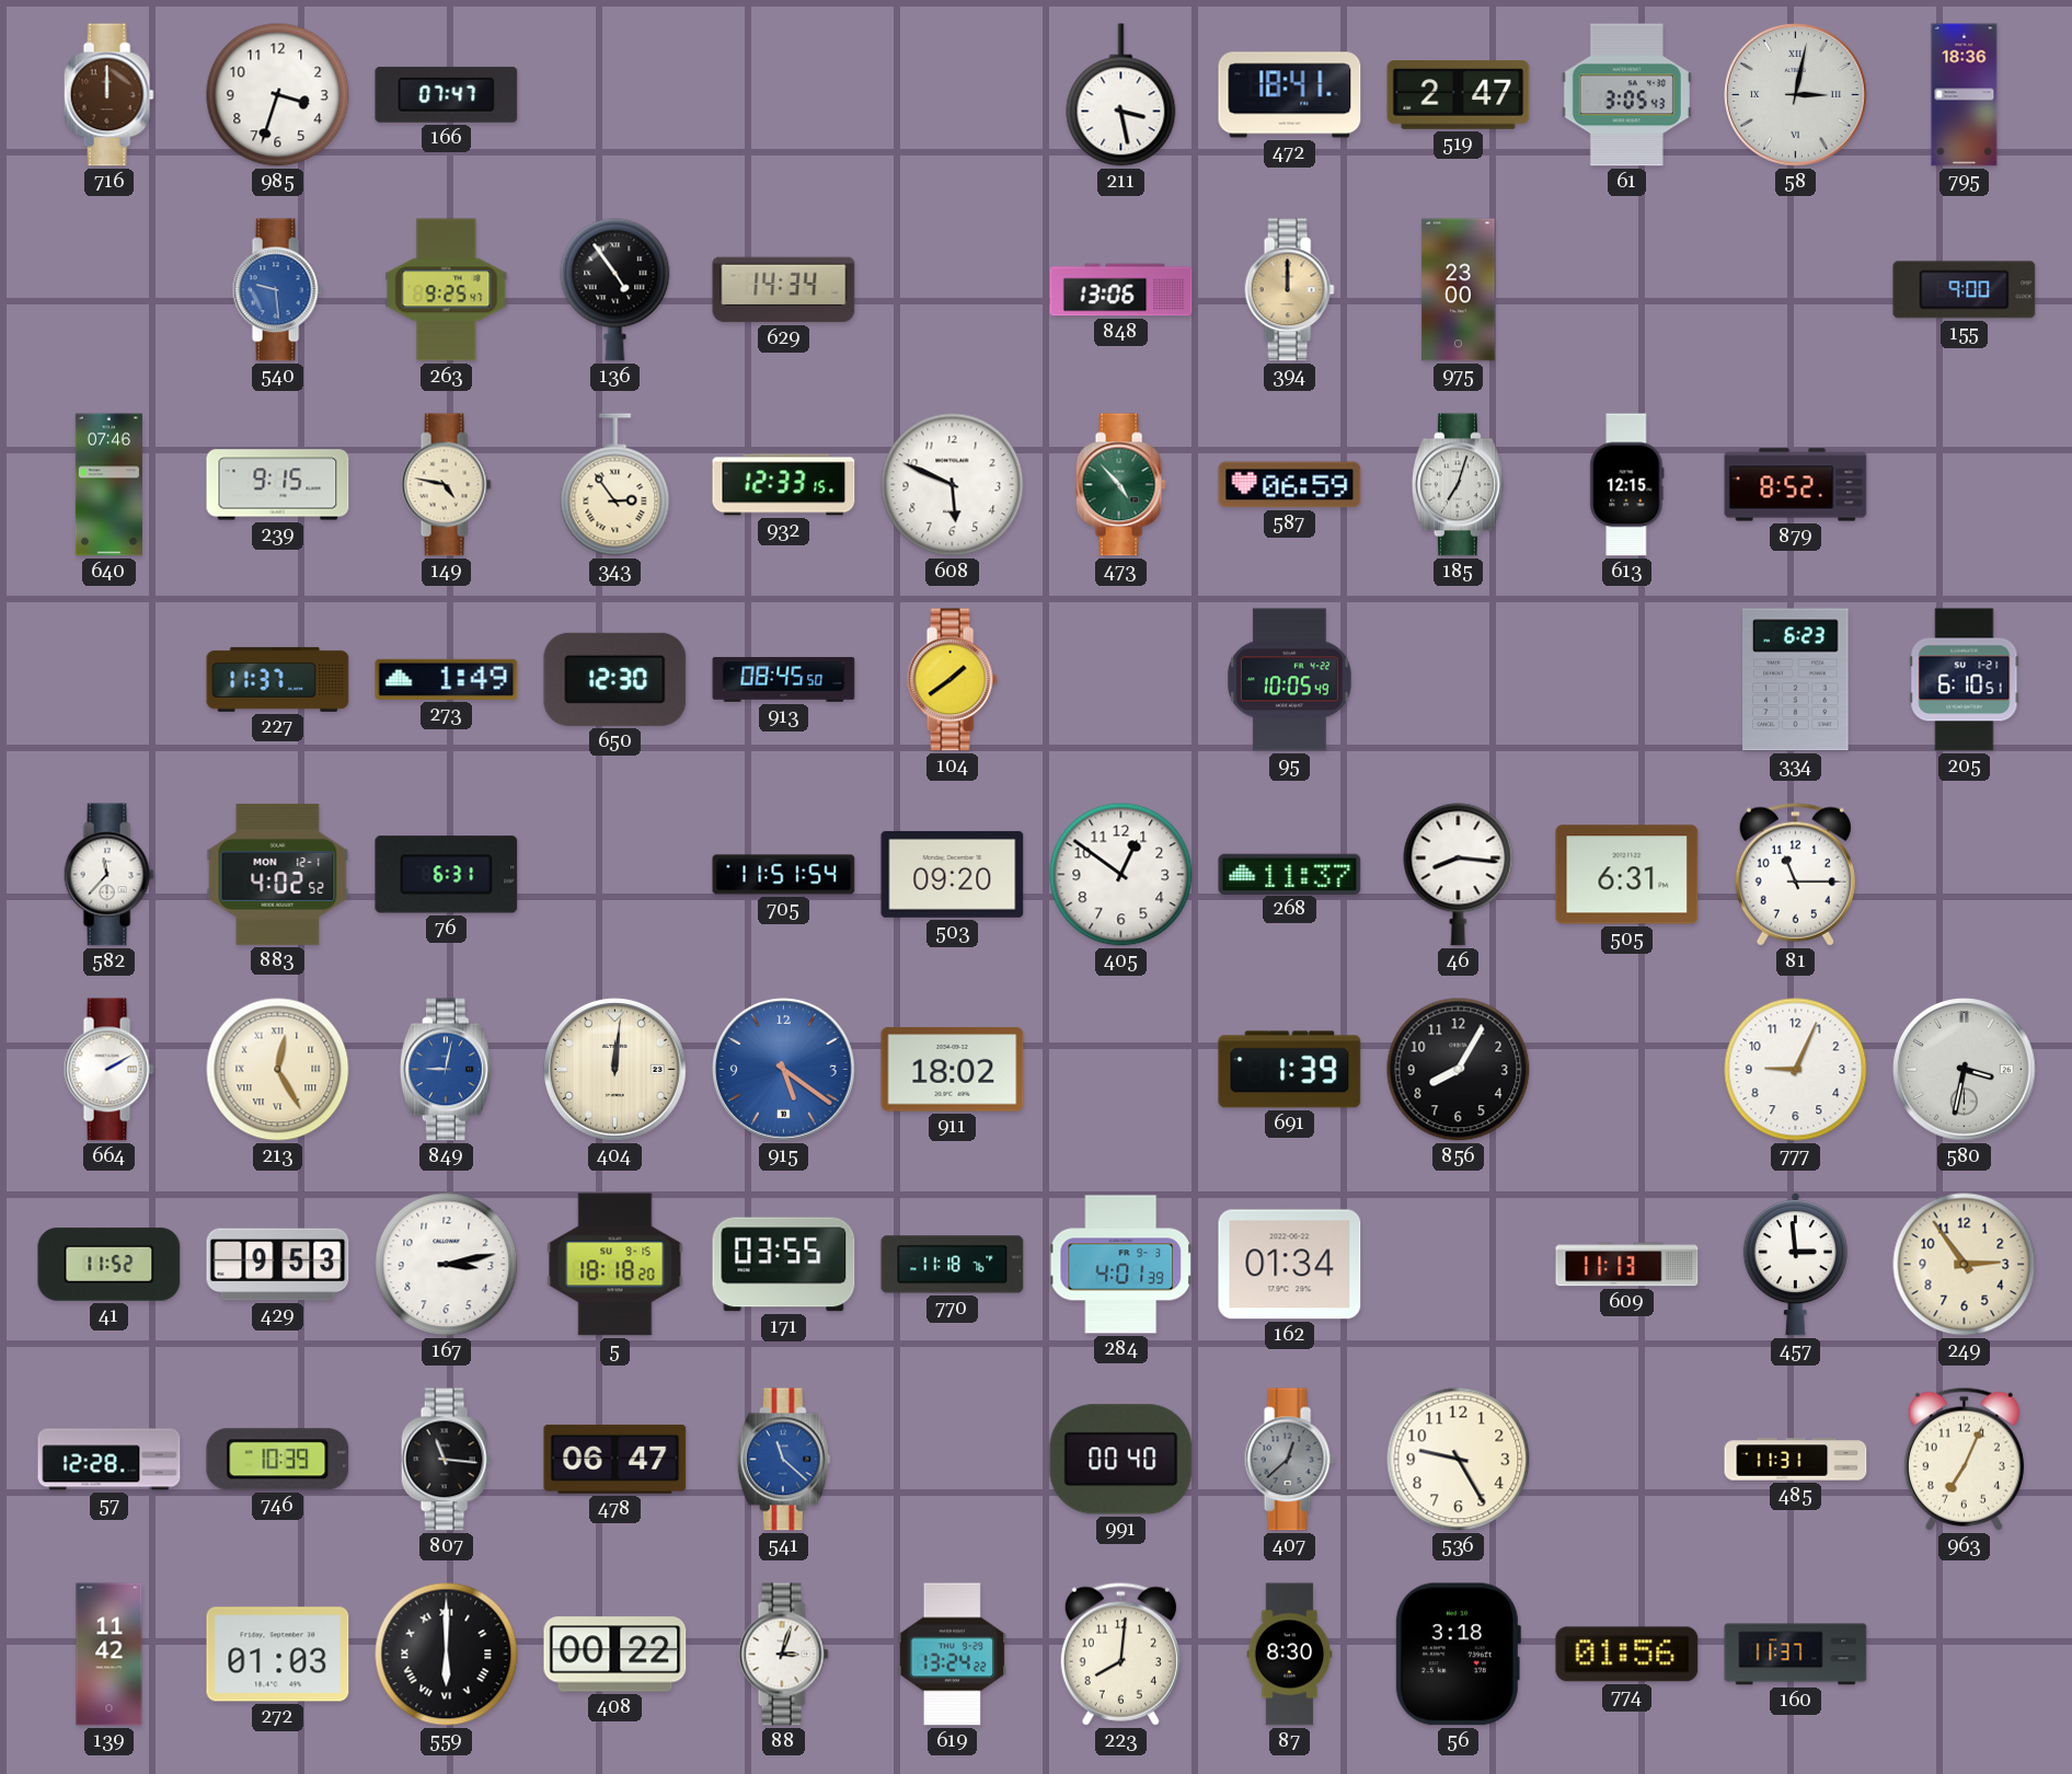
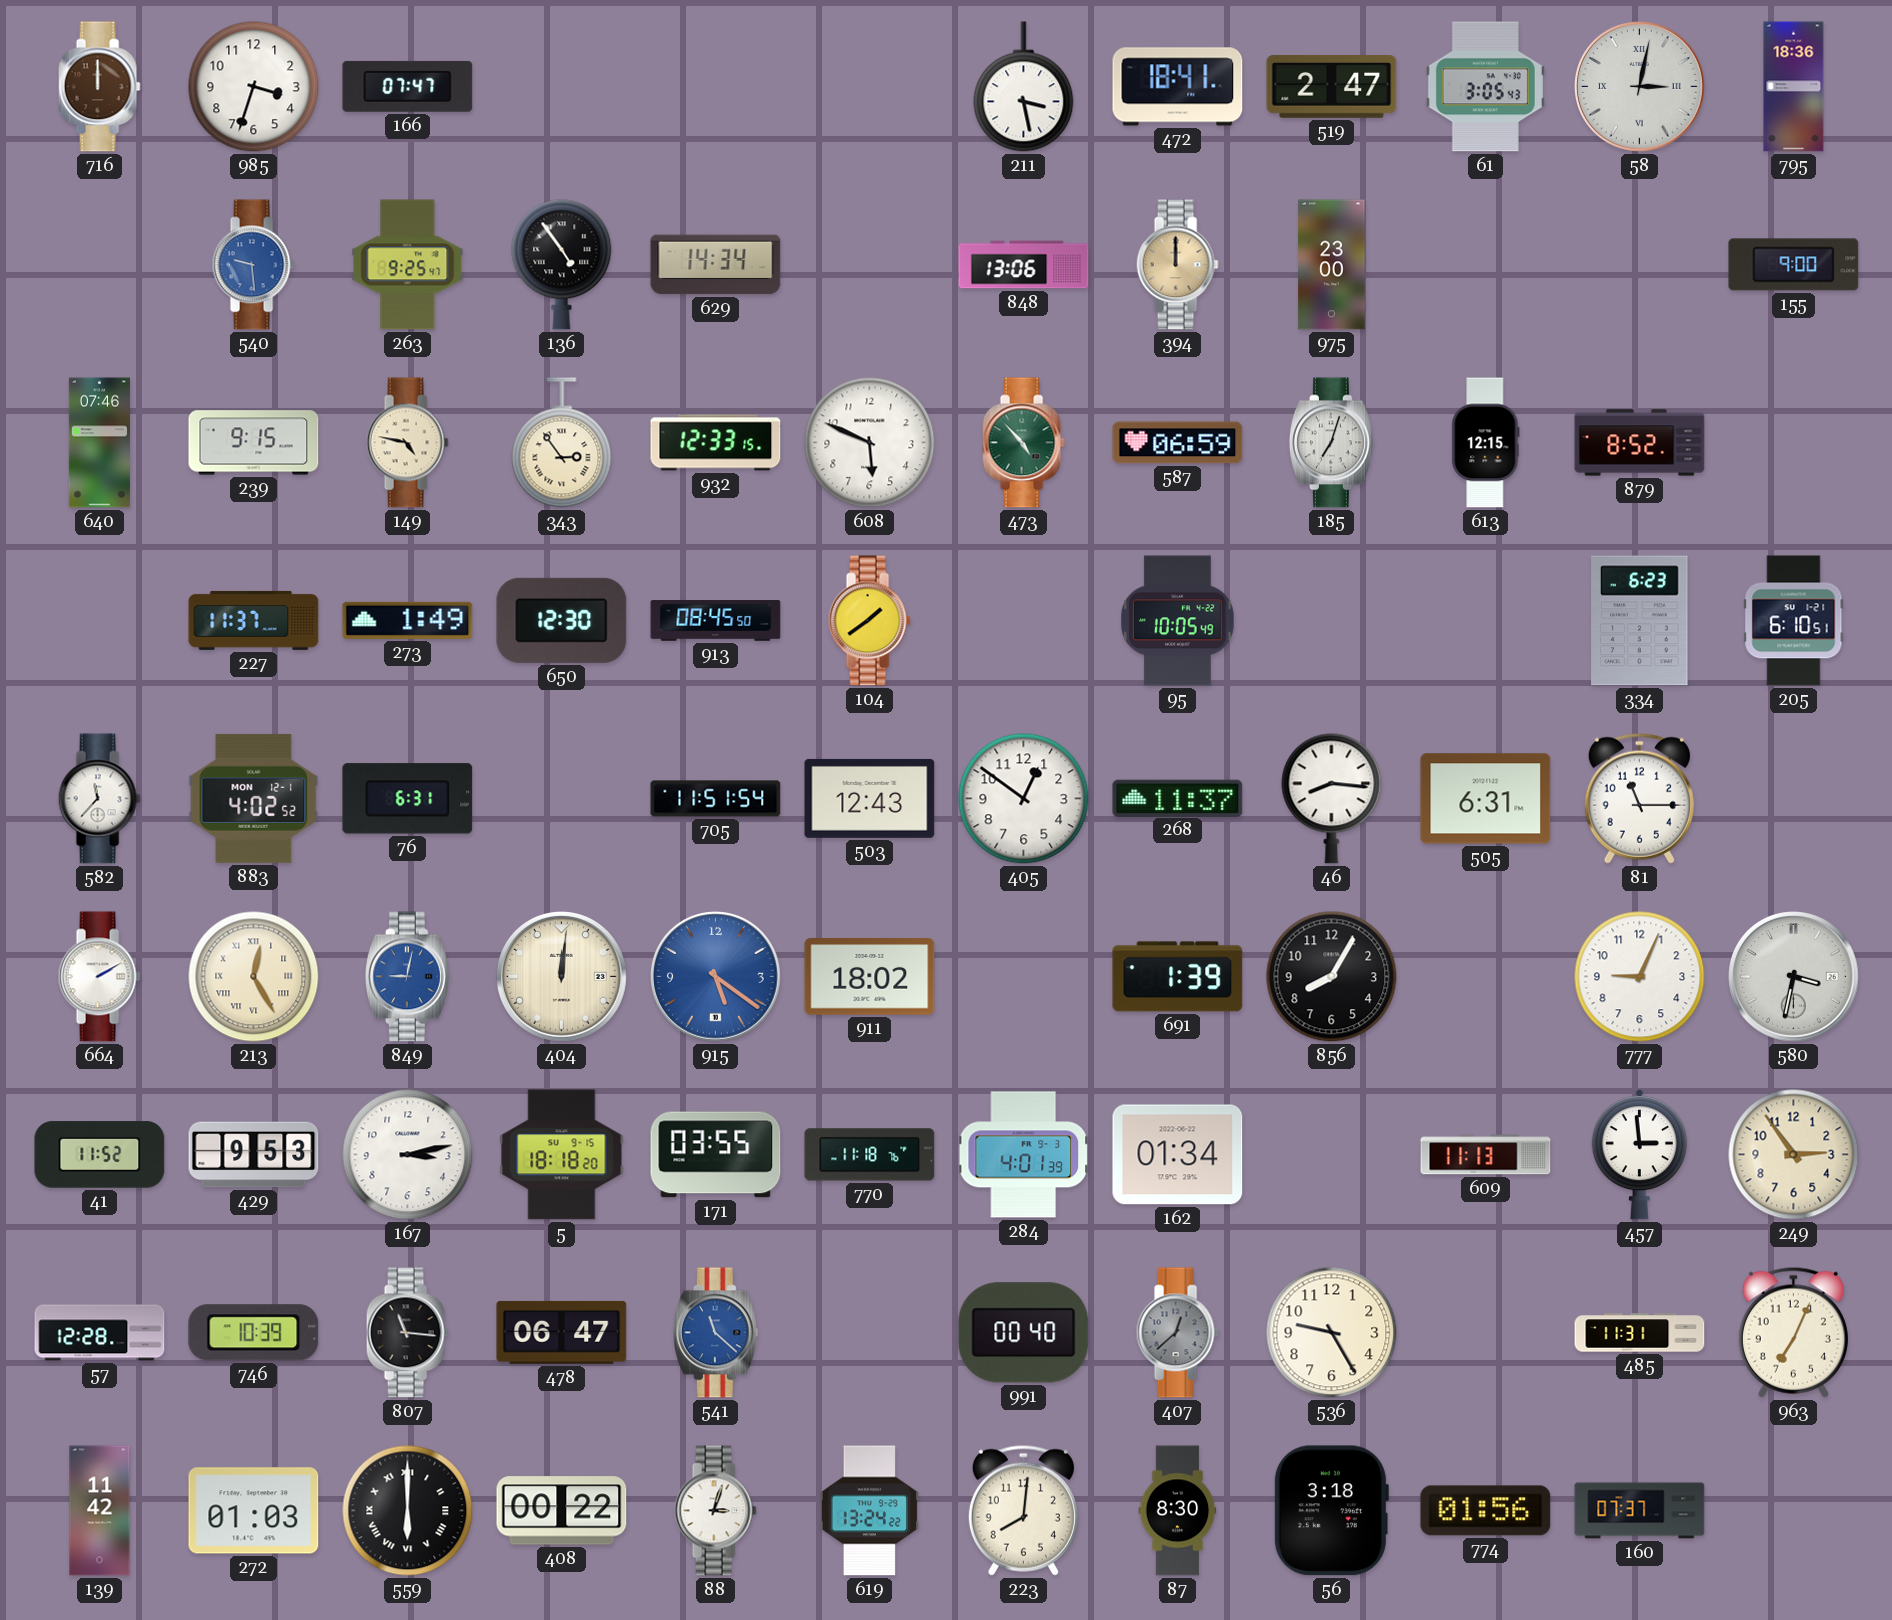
503: 09:20 -> 12:43
160: 11:37 -> 07:37
